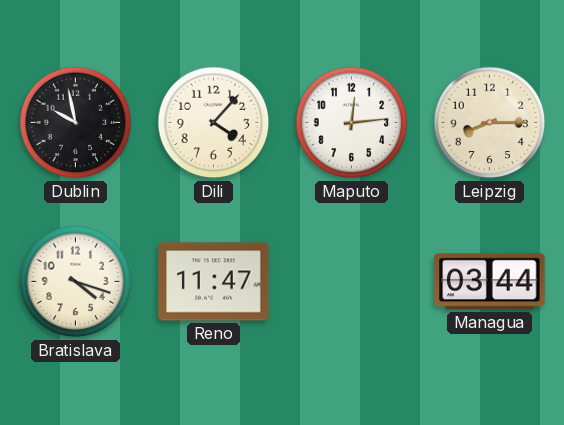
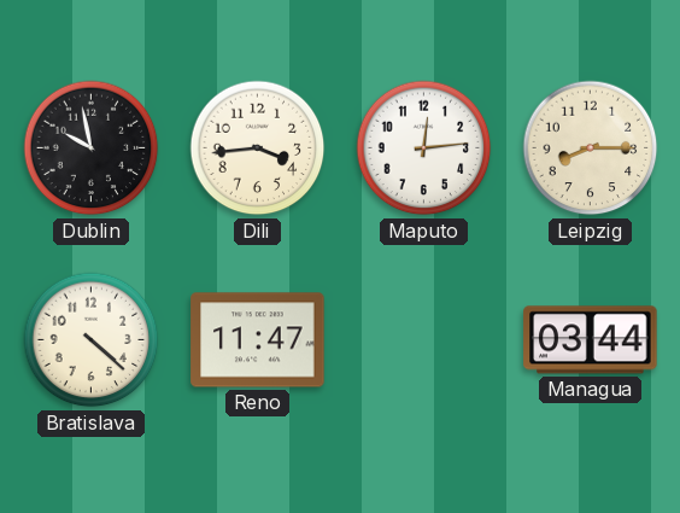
Dili: 4:07 -> 3:44
Bratislava: 4:18 -> 4:22
